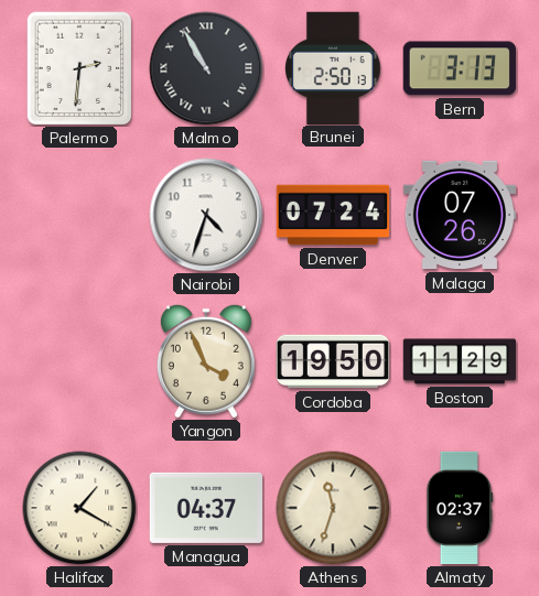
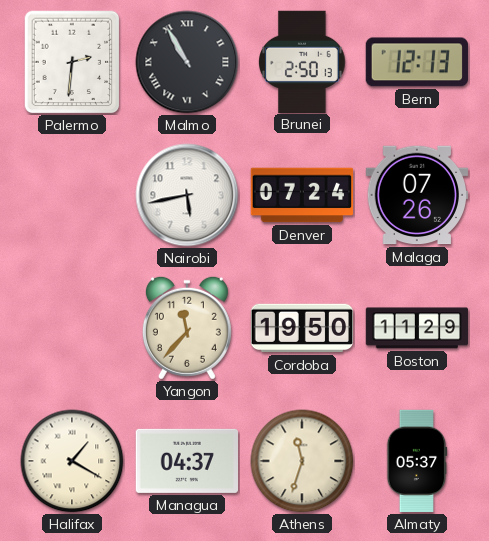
Bern: 3:13 -> 12:13
Nairobi: 4:33 -> 5:43
Yangon: 3:56 -> 11:37
Almaty: 02:37 -> 05:37
